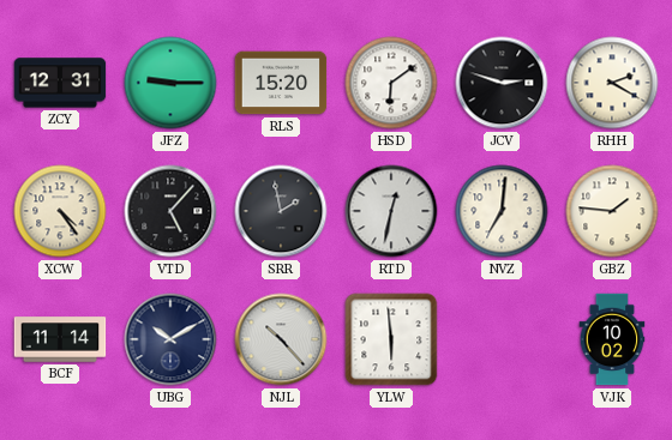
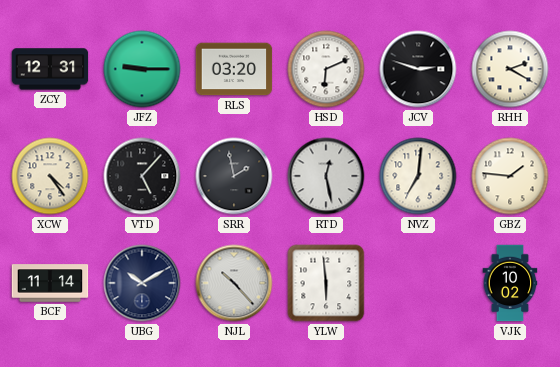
RLS: 15:20 -> 03:20
HSD: 6:09 -> 6:11
RTD: 12:32 -> 12:28
